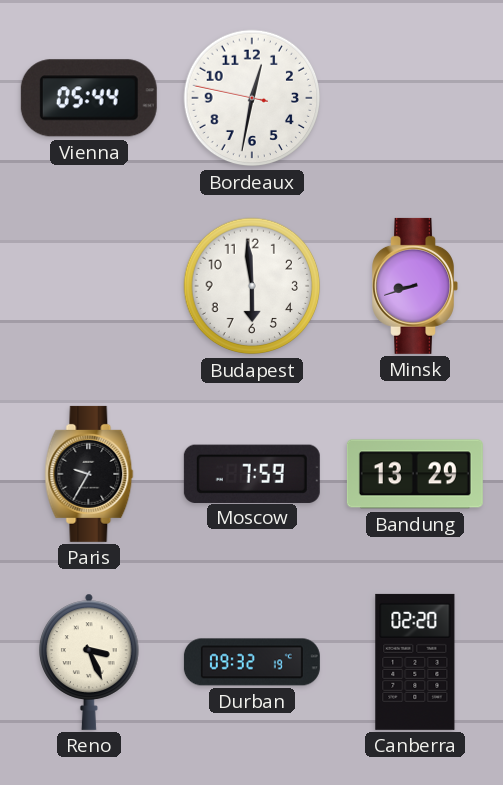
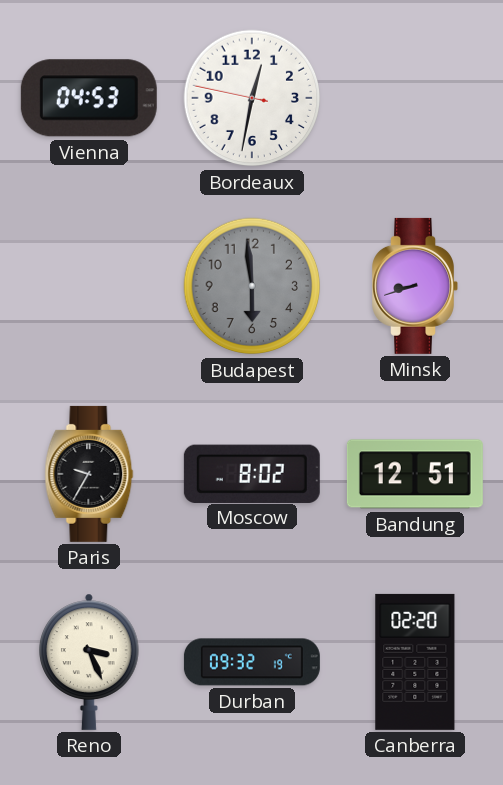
Vienna: 05:44 -> 04:53
Budapest dial: white -> grey
Moscow: 7:59 -> 8:02
Bandung: 13:29 -> 12:51
